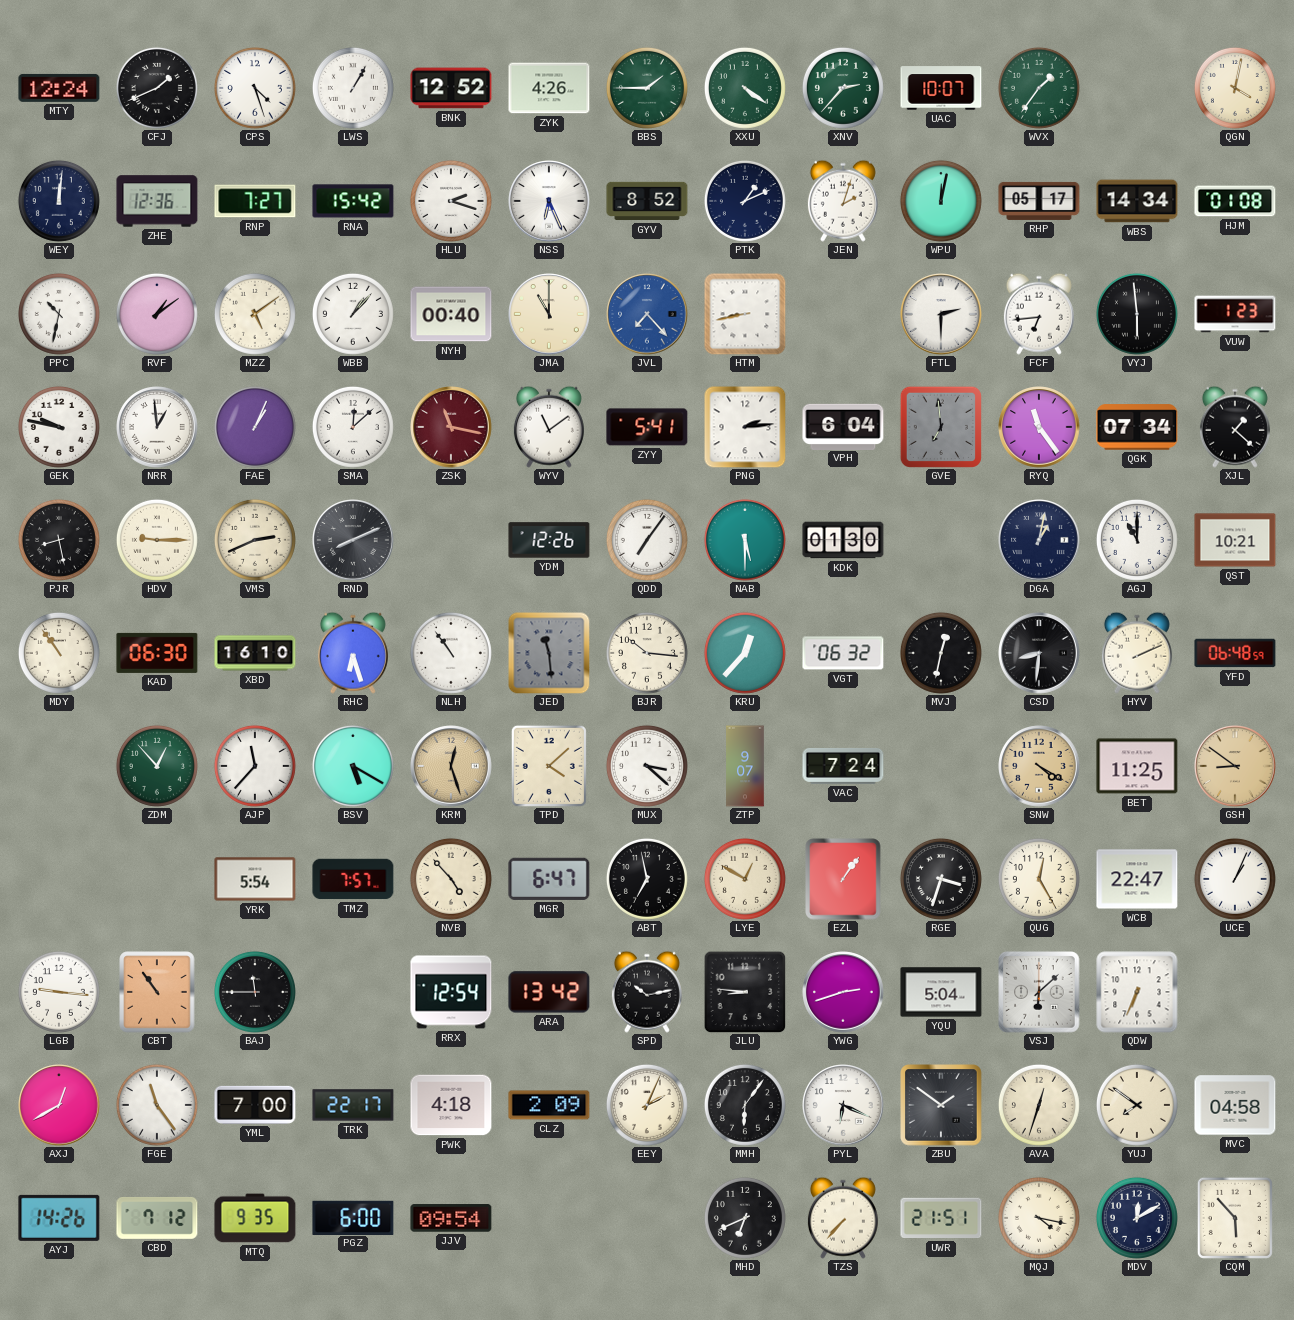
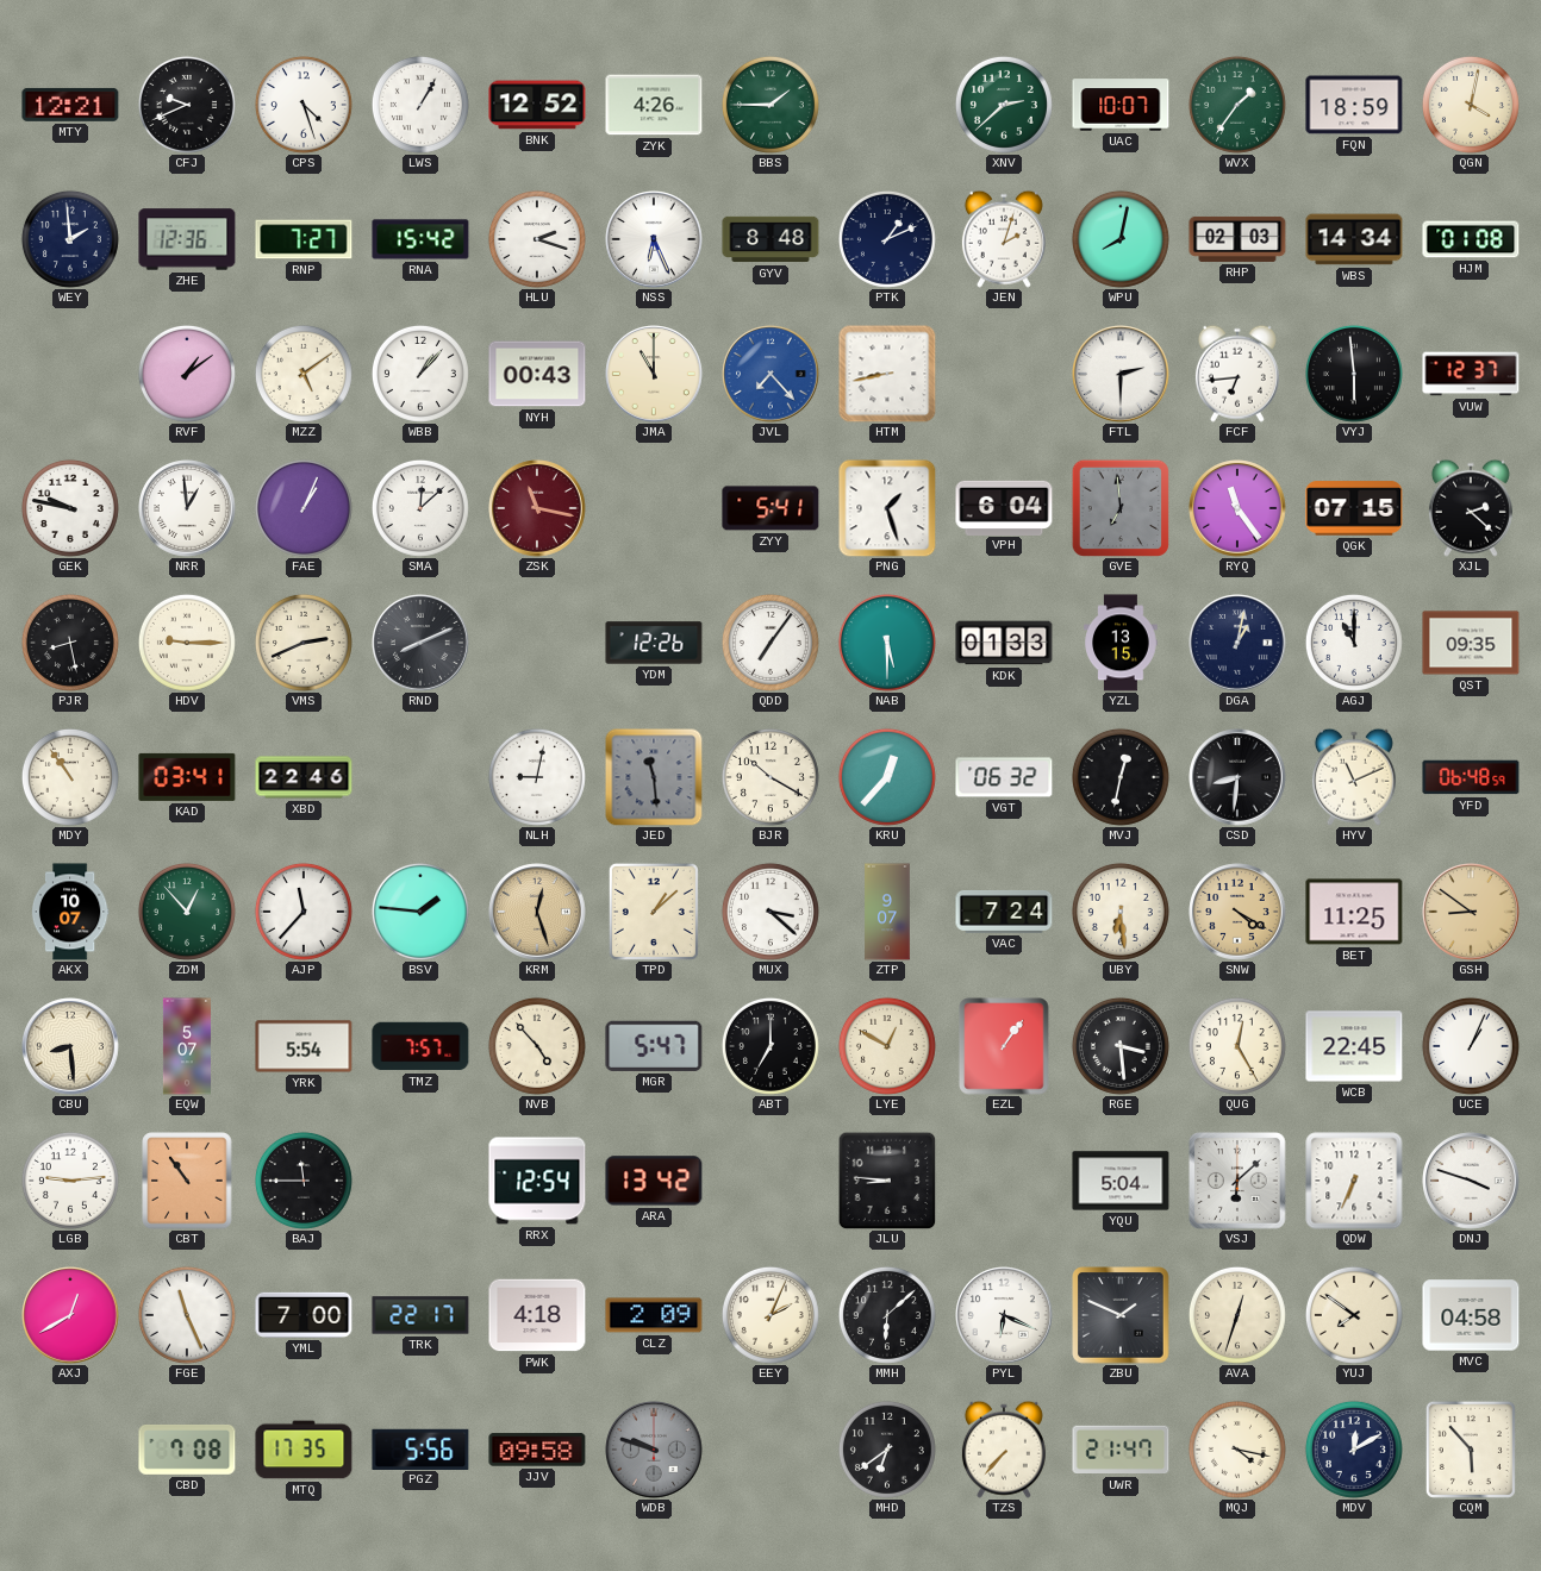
MTY: 12:24 -> 12:21
CFJ: 1:41 -> 9:41
XXU: 4:21 -> none
XNV: 2:37 -> 2:38
FQN: none -> 18:59
WEY: 12:01 -> 1:59
GYV: 8:52 -> 8:48
WPU: 12:02 -> 8:02
RHP: 05:17 -> 02:03
PPC: 10:32 -> none
NYH: 00:40 -> 00:43
VUW: 1:23 -> 12:37
WYV: 11:09 -> none
PNG: 2:14 -> 1:27
QGK: 07:34 -> 07:15
XJL: 1:22 -> 2:22
KDK: 01:30 -> 01:33
YZL: none -> 13:15
QST: 10:21 -> 09:35
KAD: 06:30 -> 03:41
XBD: 16:10 -> 22:46
RHC: 6:27 -> none
NLH: 10:54 -> 9:02
BJR: 10:16 -> 10:20
HYV: 2:11 -> 11:11
AKX: none -> 10:07
BSV: 5:20 -> 1:46
TPD: 4:08 -> 1:08
UBY: none -> 6:29
CBU: none -> 8:29
EQW: none -> 5:07
MGR: 6:47 -> 5:47
ABT: 6:58 -> 7:00
RGE: 3:33 -> 3:29
WCB: 22:47 -> 22:45
LGB: 9:16 -> 9:14
SPD: 10:13 -> none
YWG: 2:42 -> none
DNJ: none -> 3:48
FGE: 11:24 -> 11:26
MMH: 6:06 -> 6:08
ZBU: 1:51 -> 1:49
AYJ: 14:26 -> none
CBD: 7:12 -> 7:08
MTQ: 9:35 -> 17:35
PGZ: 6:00 -> 5:56
JJV: 09:54 -> 09:58
WDB: none -> 9:48
MHD: 6:41 -> 6:39
UWR: 21:51 -> 21:47
